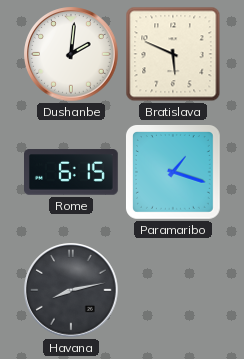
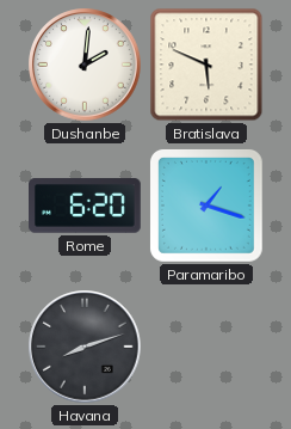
Rome: 6:15 -> 6:20
Havana: 8:13 -> 8:12
